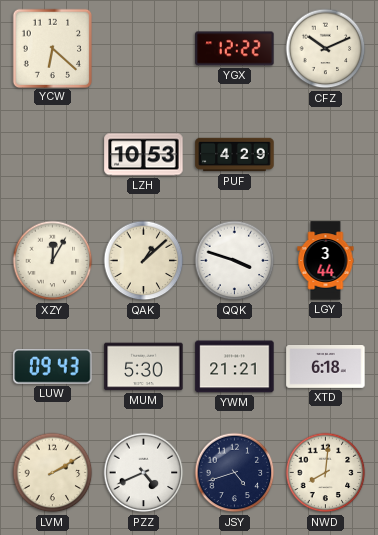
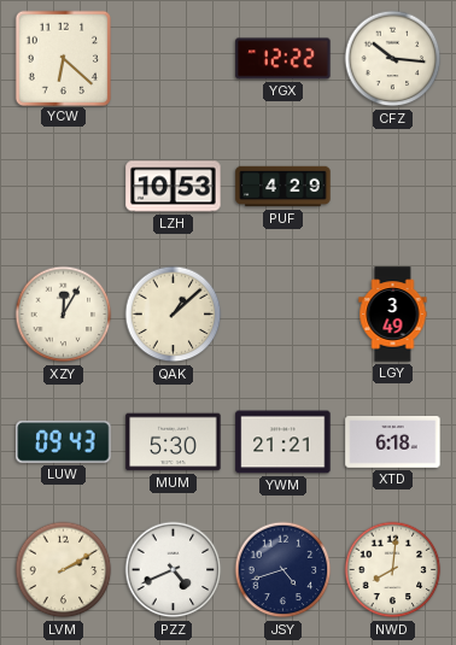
CFZ: 10:11 -> 10:16
QQK: 3:48 -> none
LGY: 3:44 -> 3:49
